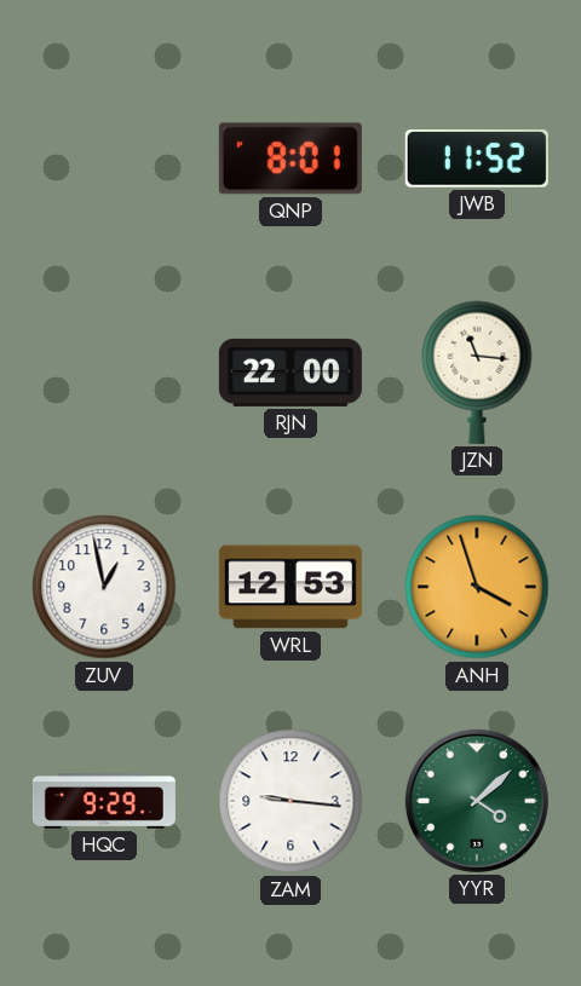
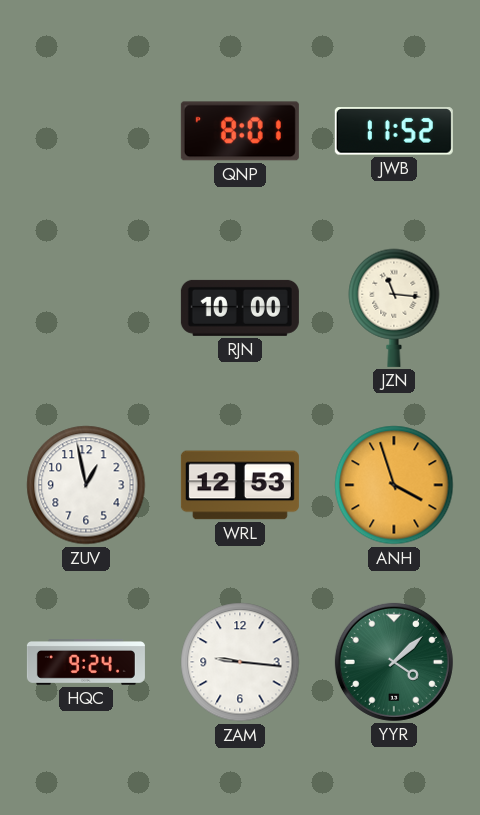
RJN: 22:00 -> 10:00
HQC: 9:29 -> 9:24
